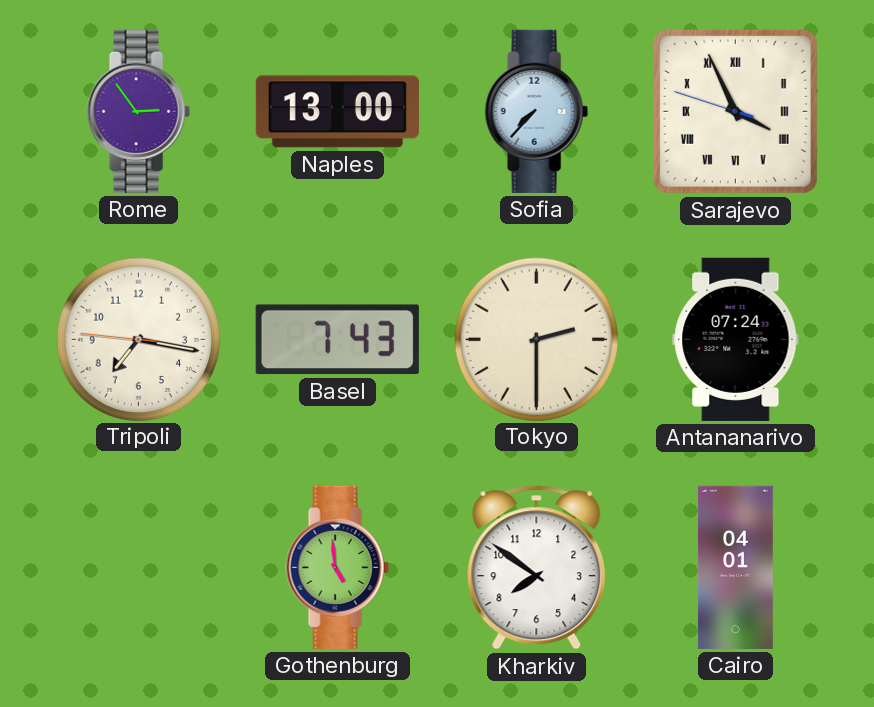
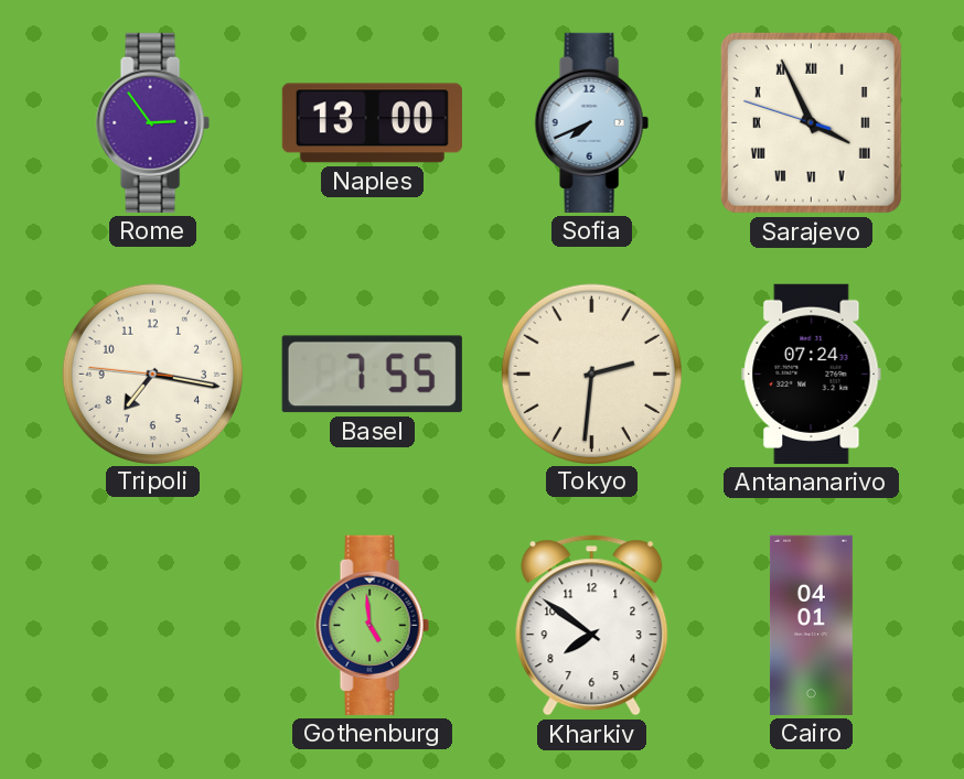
Sofia: 7:37 -> 7:41
Basel: 7:43 -> 7:55
Tokyo: 2:30 -> 2:31
